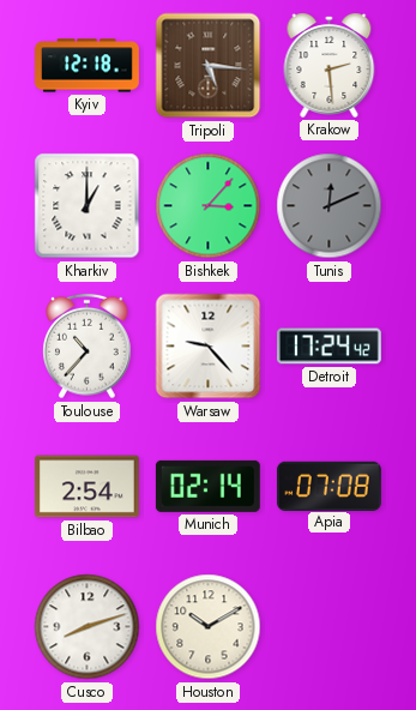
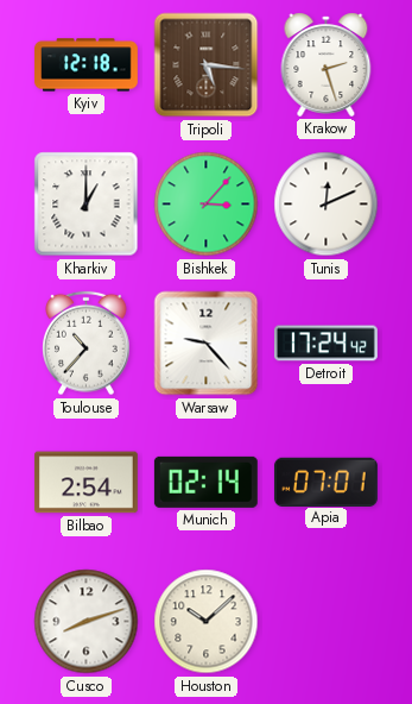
Krakow: 2:29 -> 2:27
Tunis dial: grey -> white
Apia: 07:08 -> 07:01
Houston: 10:10 -> 10:08
